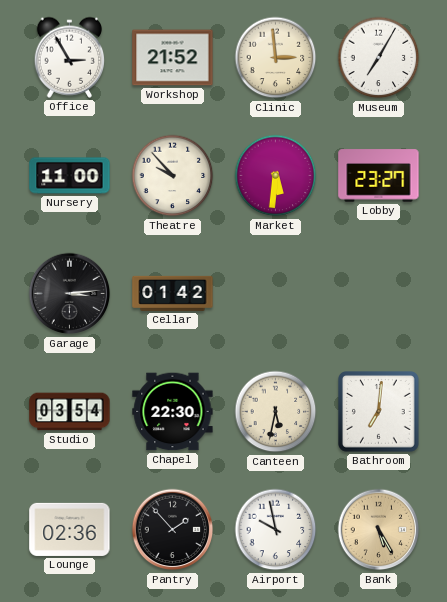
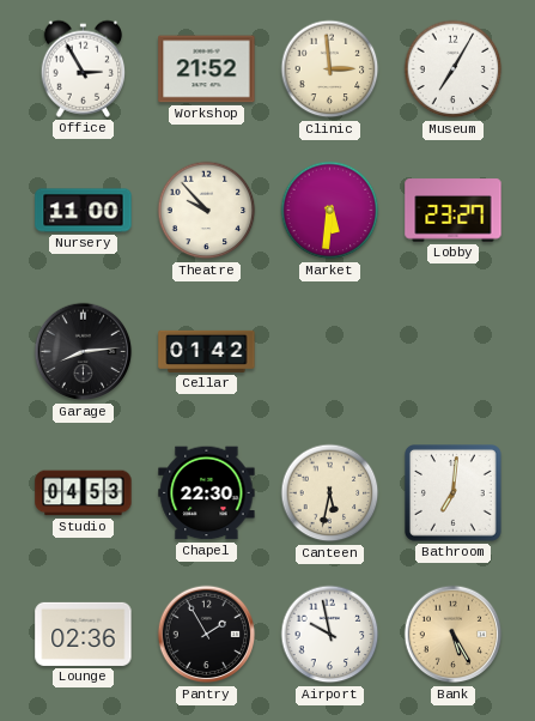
Garage: 3:14 -> 8:14
Studio: 03:54 -> 04:53
Pantry: 1:53 -> 1:55
